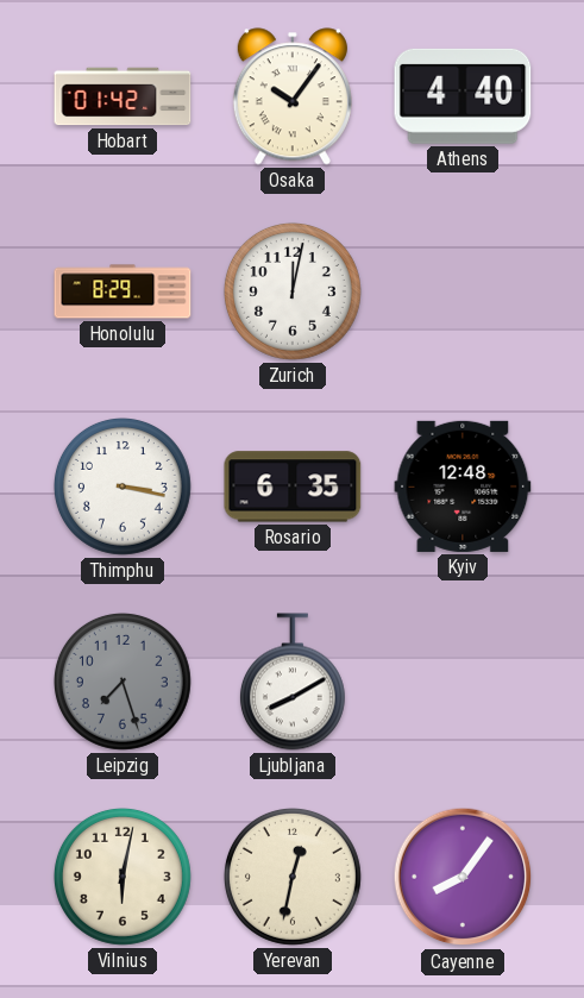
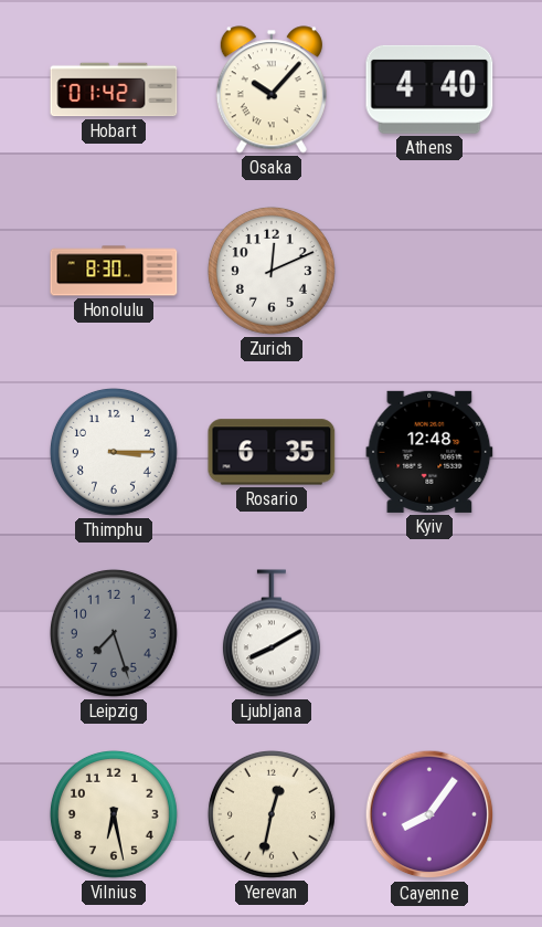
Osaka: 10:06 -> 10:07
Honolulu: 8:29 -> 8:30
Zurich: 12:02 -> 12:11
Thimphu: 3:17 -> 3:15
Vilnius: 6:02 -> 6:28
